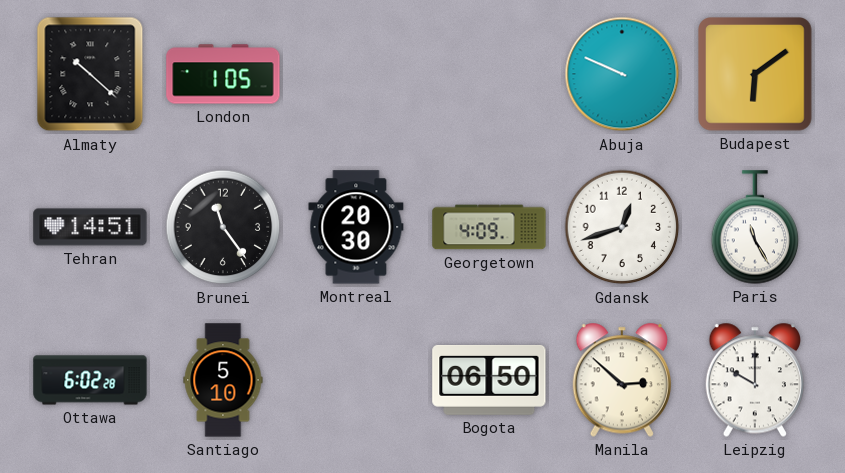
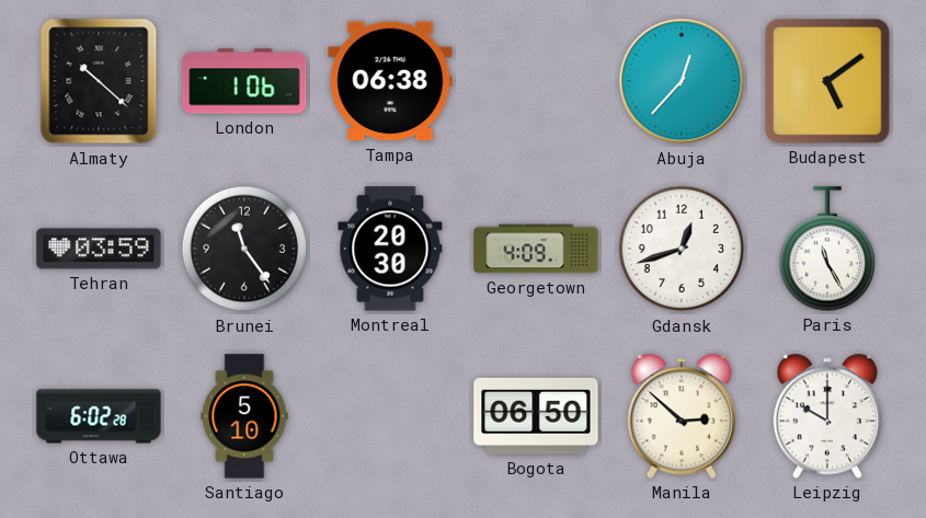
London: 1:05 -> 1:06
Tampa: none -> 06:38
Abuja: 9:49 -> 12:37
Budapest: 6:09 -> 5:09
Tehran: 14:51 -> 03:59
